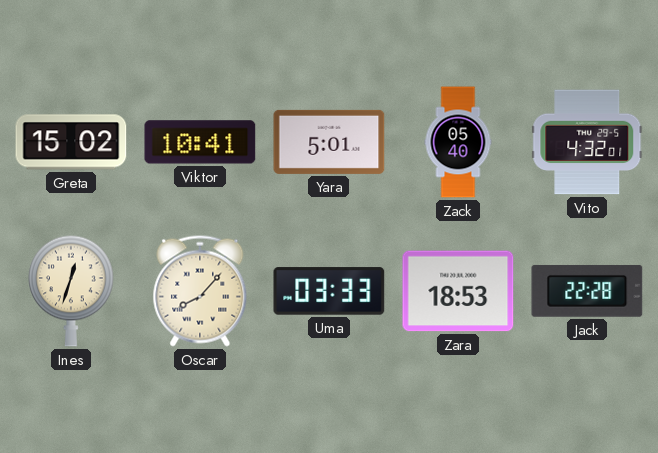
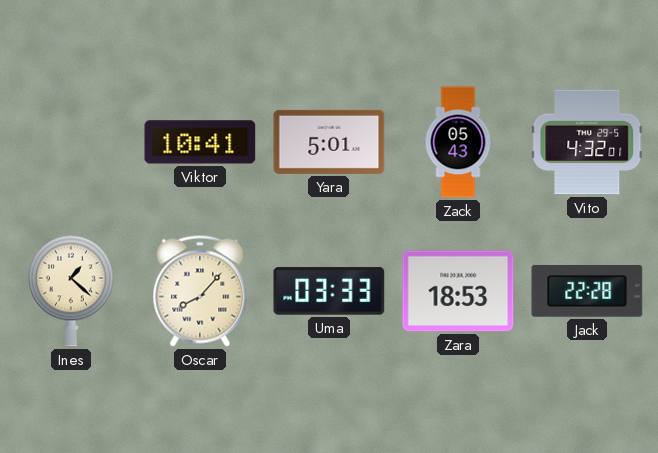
Greta: 15:02 -> none
Zack: 05:40 -> 05:43
Ines: 12:33 -> 1:22
